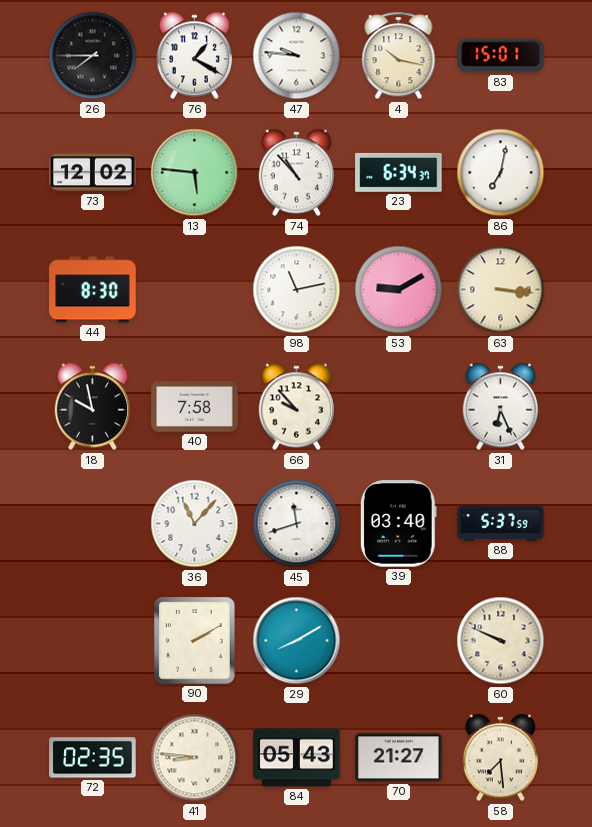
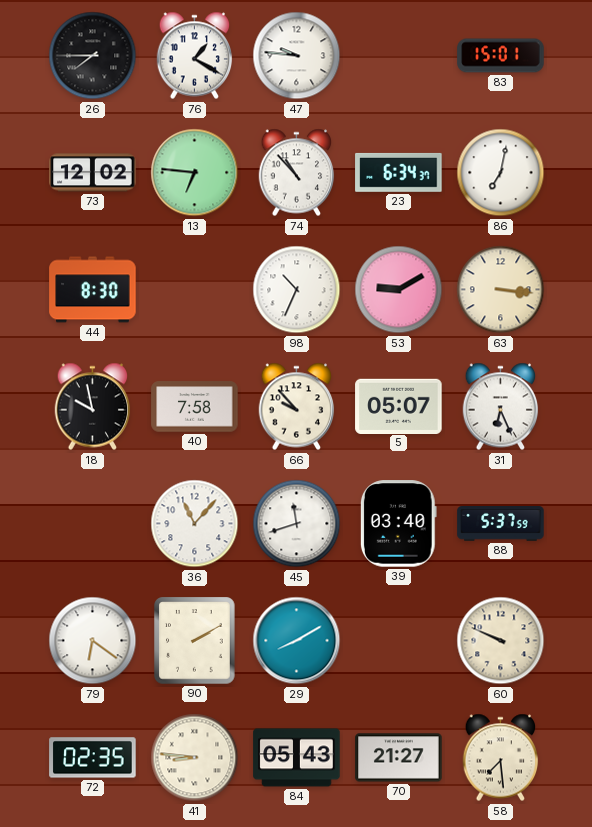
4: 10:17 -> none
13: 5:46 -> 6:46
98: 11:13 -> 10:34
5: none -> 05:07
79: none -> 6:21
